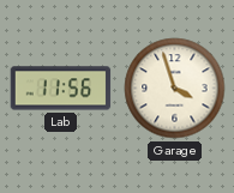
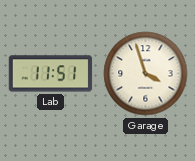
Lab: 11:56 -> 11:51
